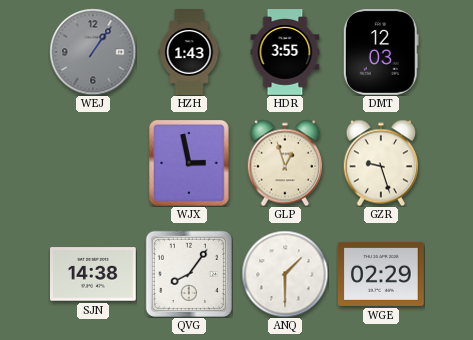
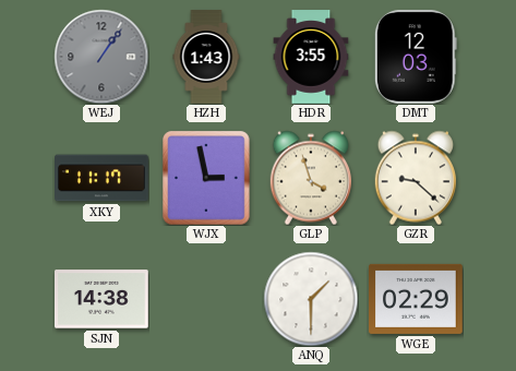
XKY: none -> 11:17
GLP: 12:57 -> 3:57
GZR: 9:27 -> 9:22
QVG: 8:06 -> none
